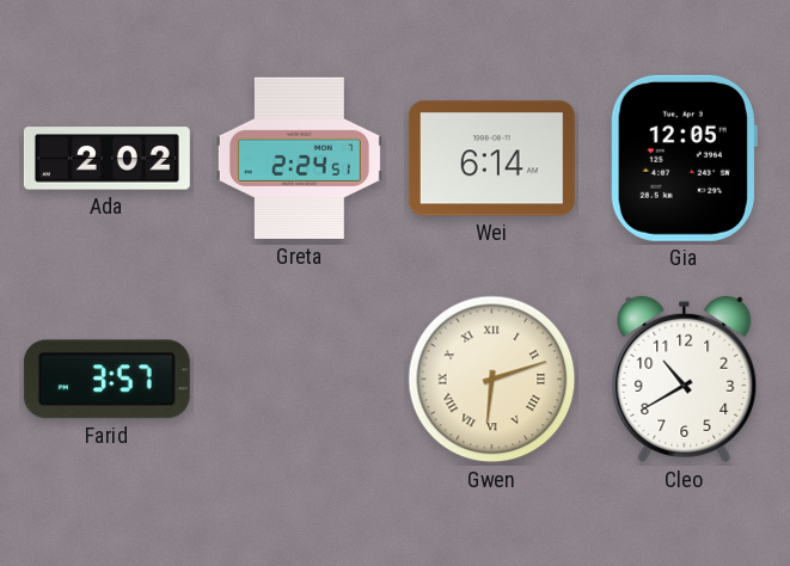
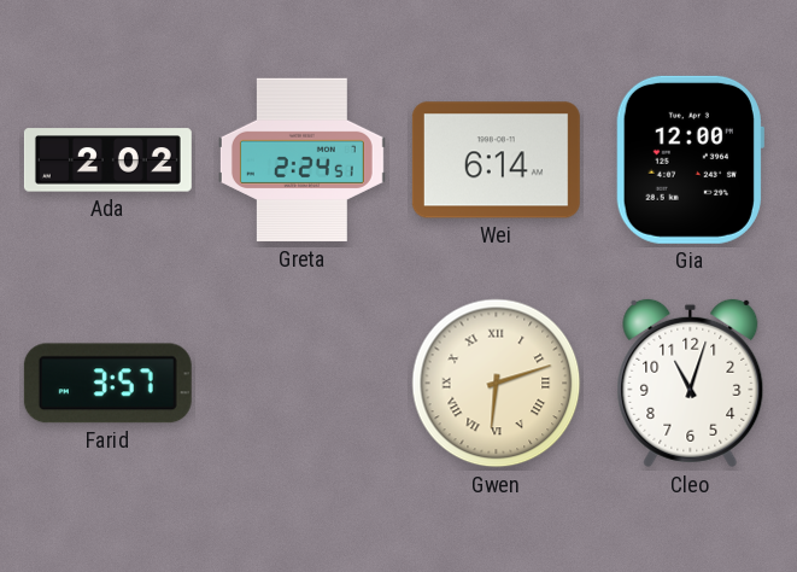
Gia: 12:05 -> 12:00
Cleo: 10:40 -> 11:03
